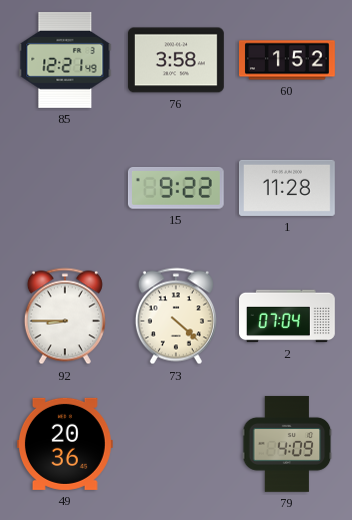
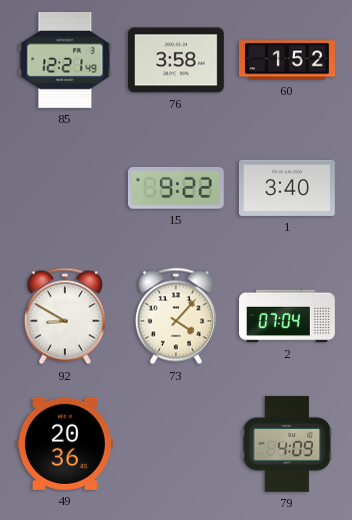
1: 11:28 -> 3:40
92: 8:45 -> 8:50
73: 4:22 -> 4:07
